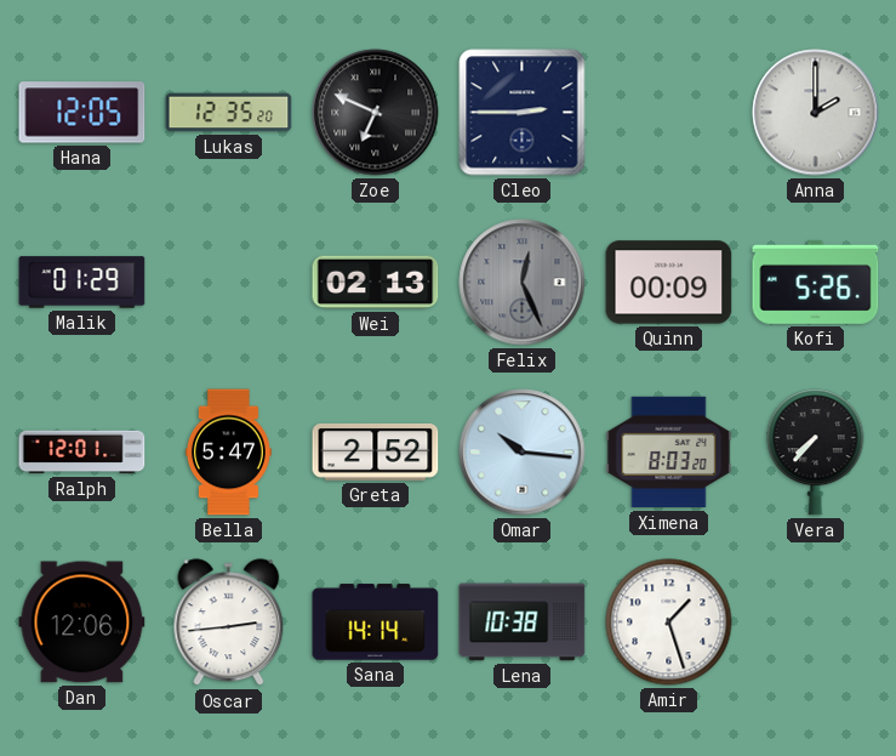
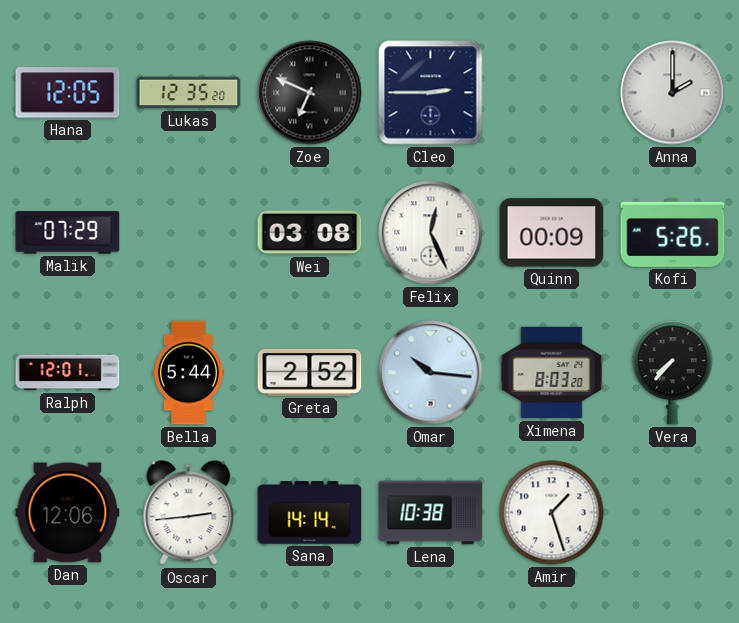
Malik: 01:29 -> 07:29
Wei: 02:13 -> 03:08
Felix dial: grey -> white
Bella: 5:47 -> 5:44
